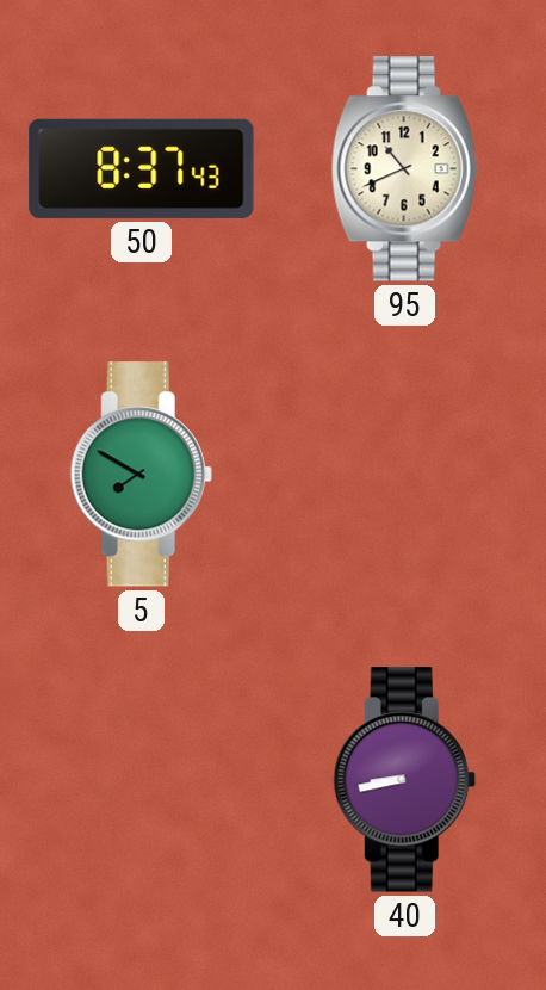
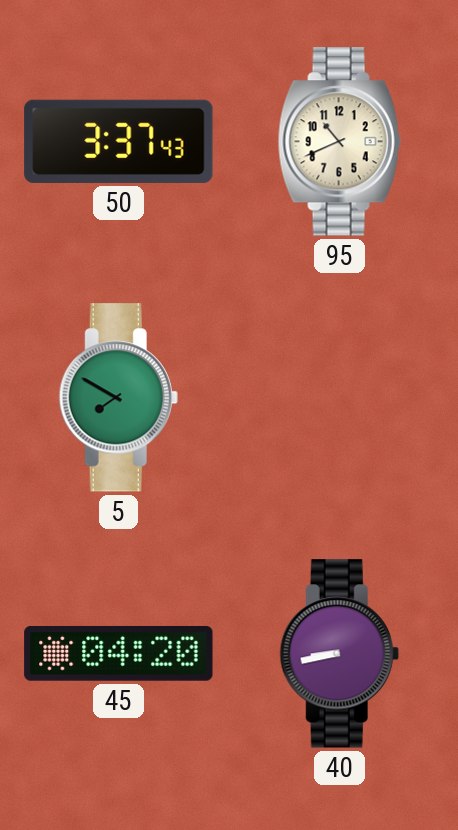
50: 8:37 -> 3:37
45: none -> 04:20
